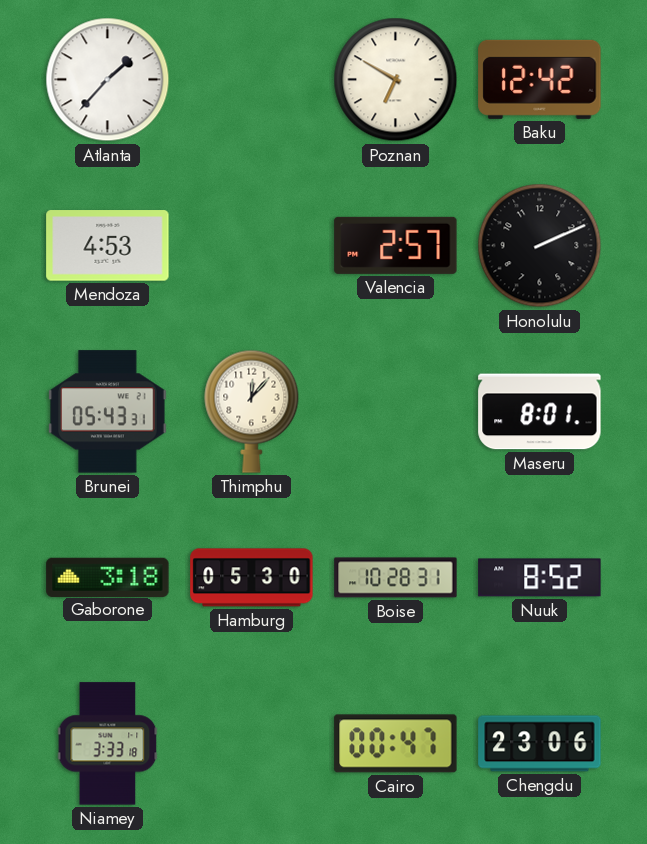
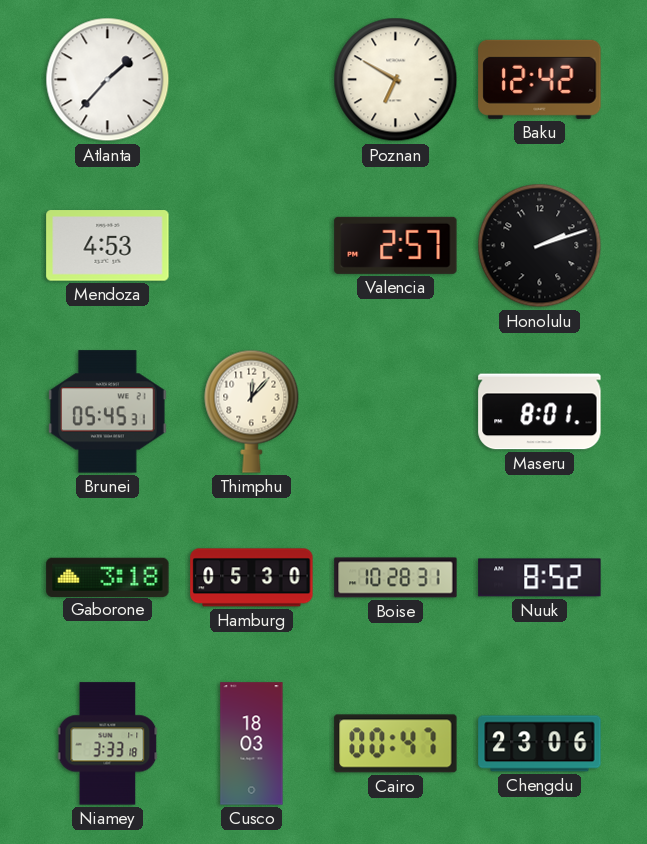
Honolulu: 2:11 -> 2:12
Brunei: 05:43 -> 05:45
Cusco: none -> 18:03
